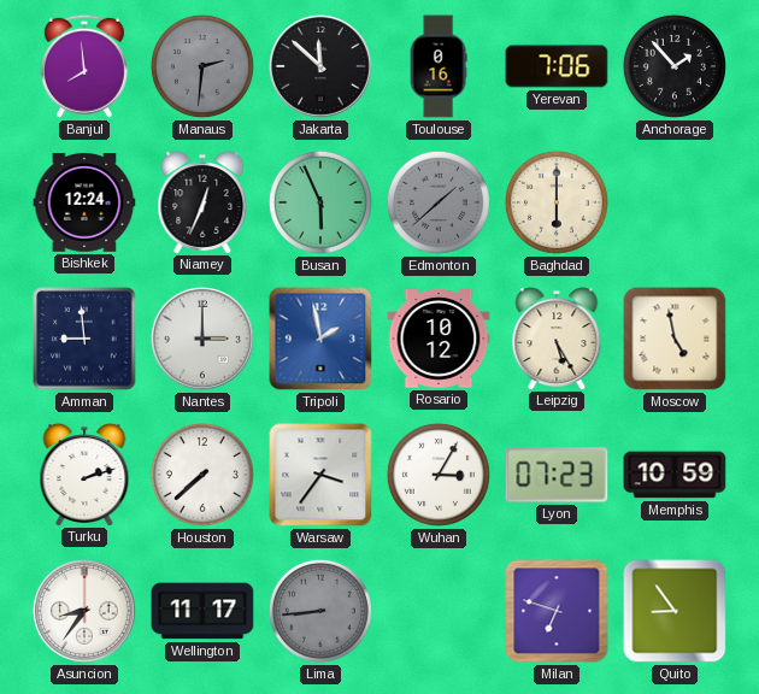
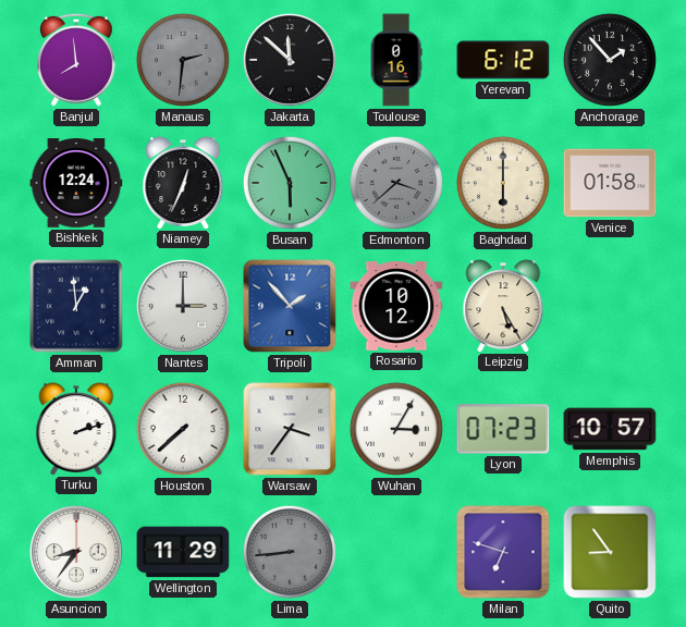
Yerevan: 7:06 -> 6:12
Edmonton: 1:38 -> 3:38
Venice: none -> 01:58
Amman: 8:59 -> 12:59
Tripoli: 1:58 -> 1:53
Moscow: 4:58 -> none
Memphis: 10:59 -> 10:57
Wellington: 11:17 -> 11:29
